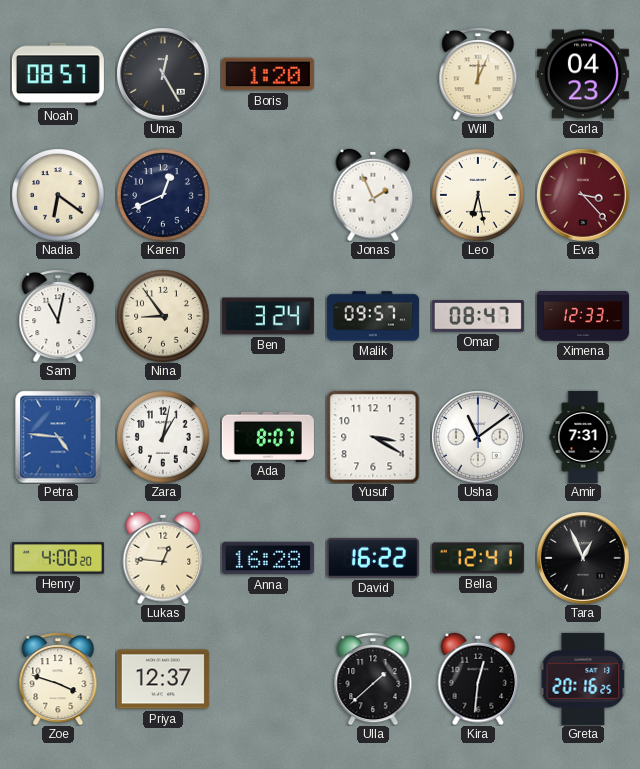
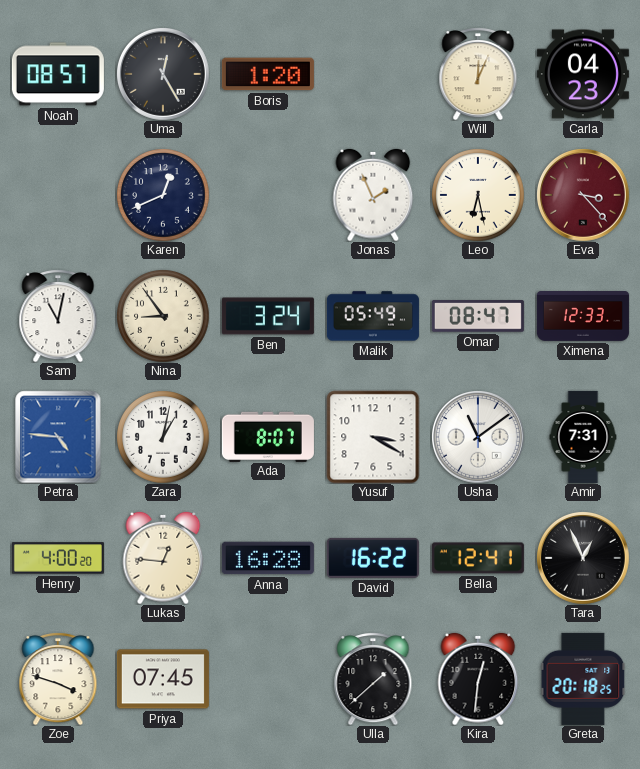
Nadia: 6:21 -> none
Malik: 09:57 -> 05:49
Priya: 12:37 -> 07:45
Greta: 20:16 -> 20:18
